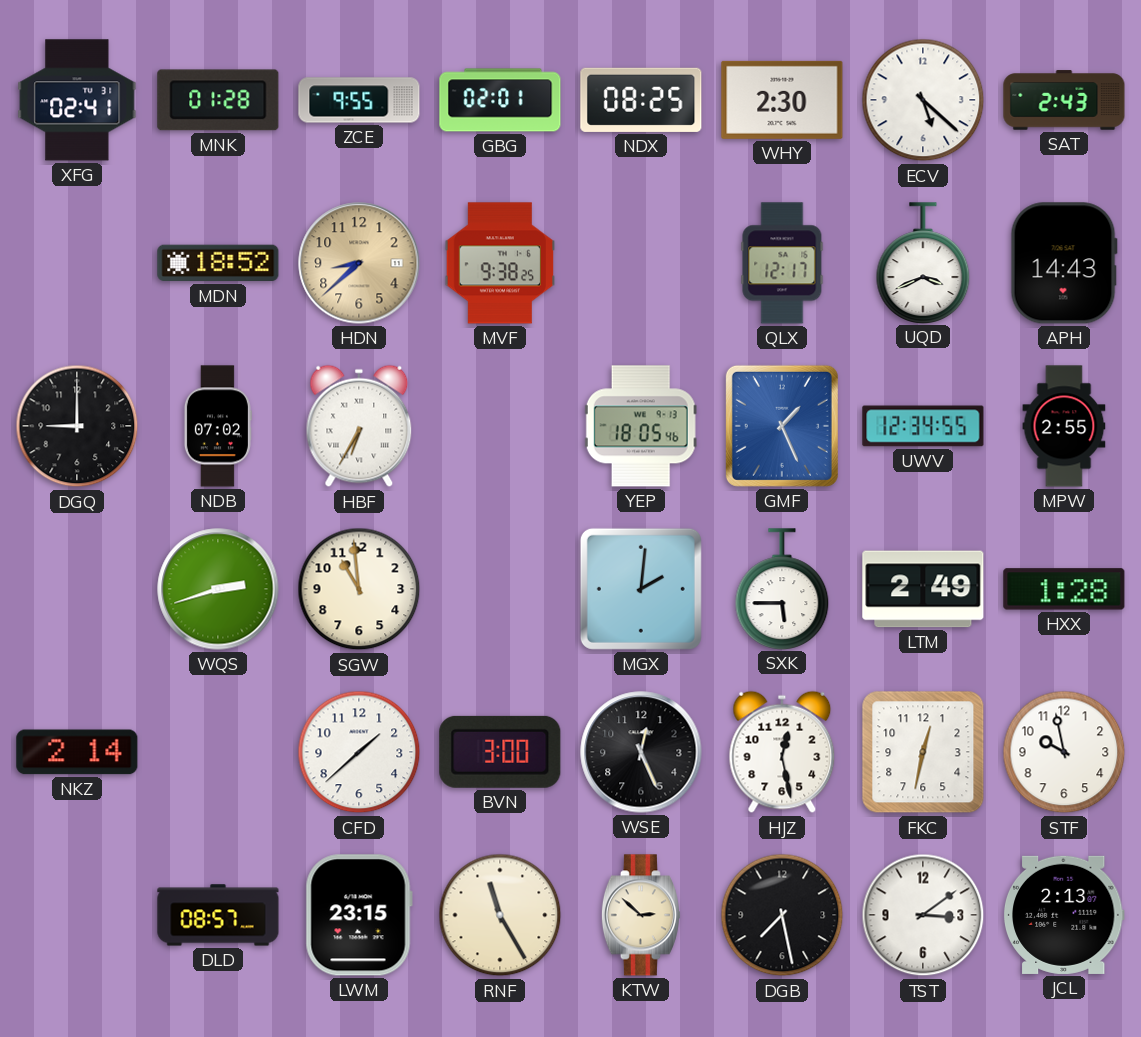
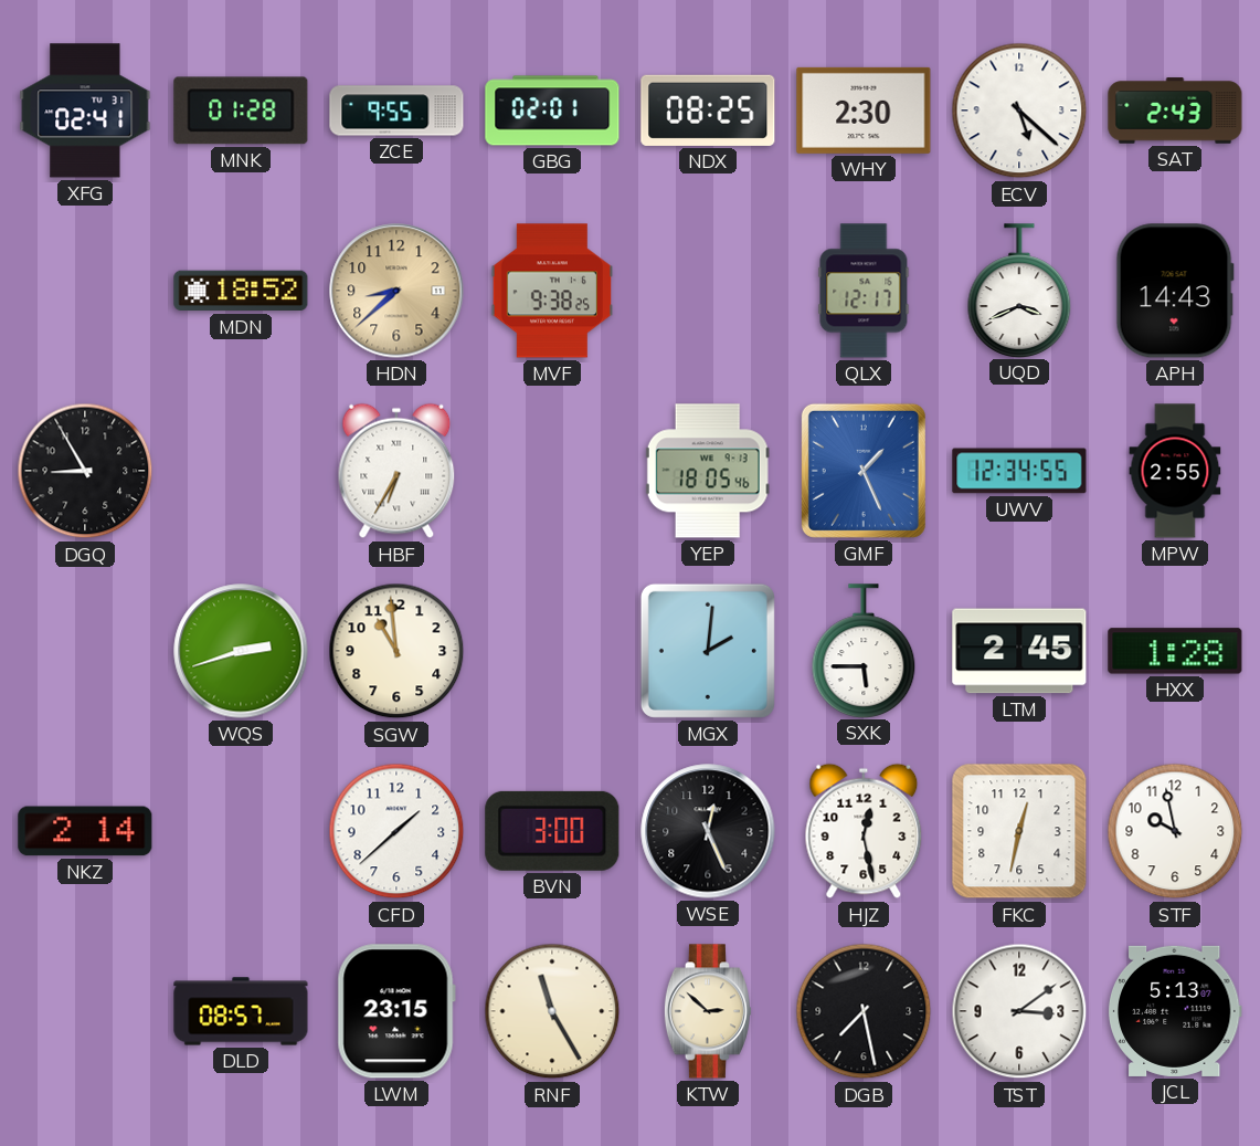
DGQ: 9:00 -> 8:55
NDB: 07:02 -> none
LTM: 2:49 -> 2:45
JCL: 2:13 -> 5:13
